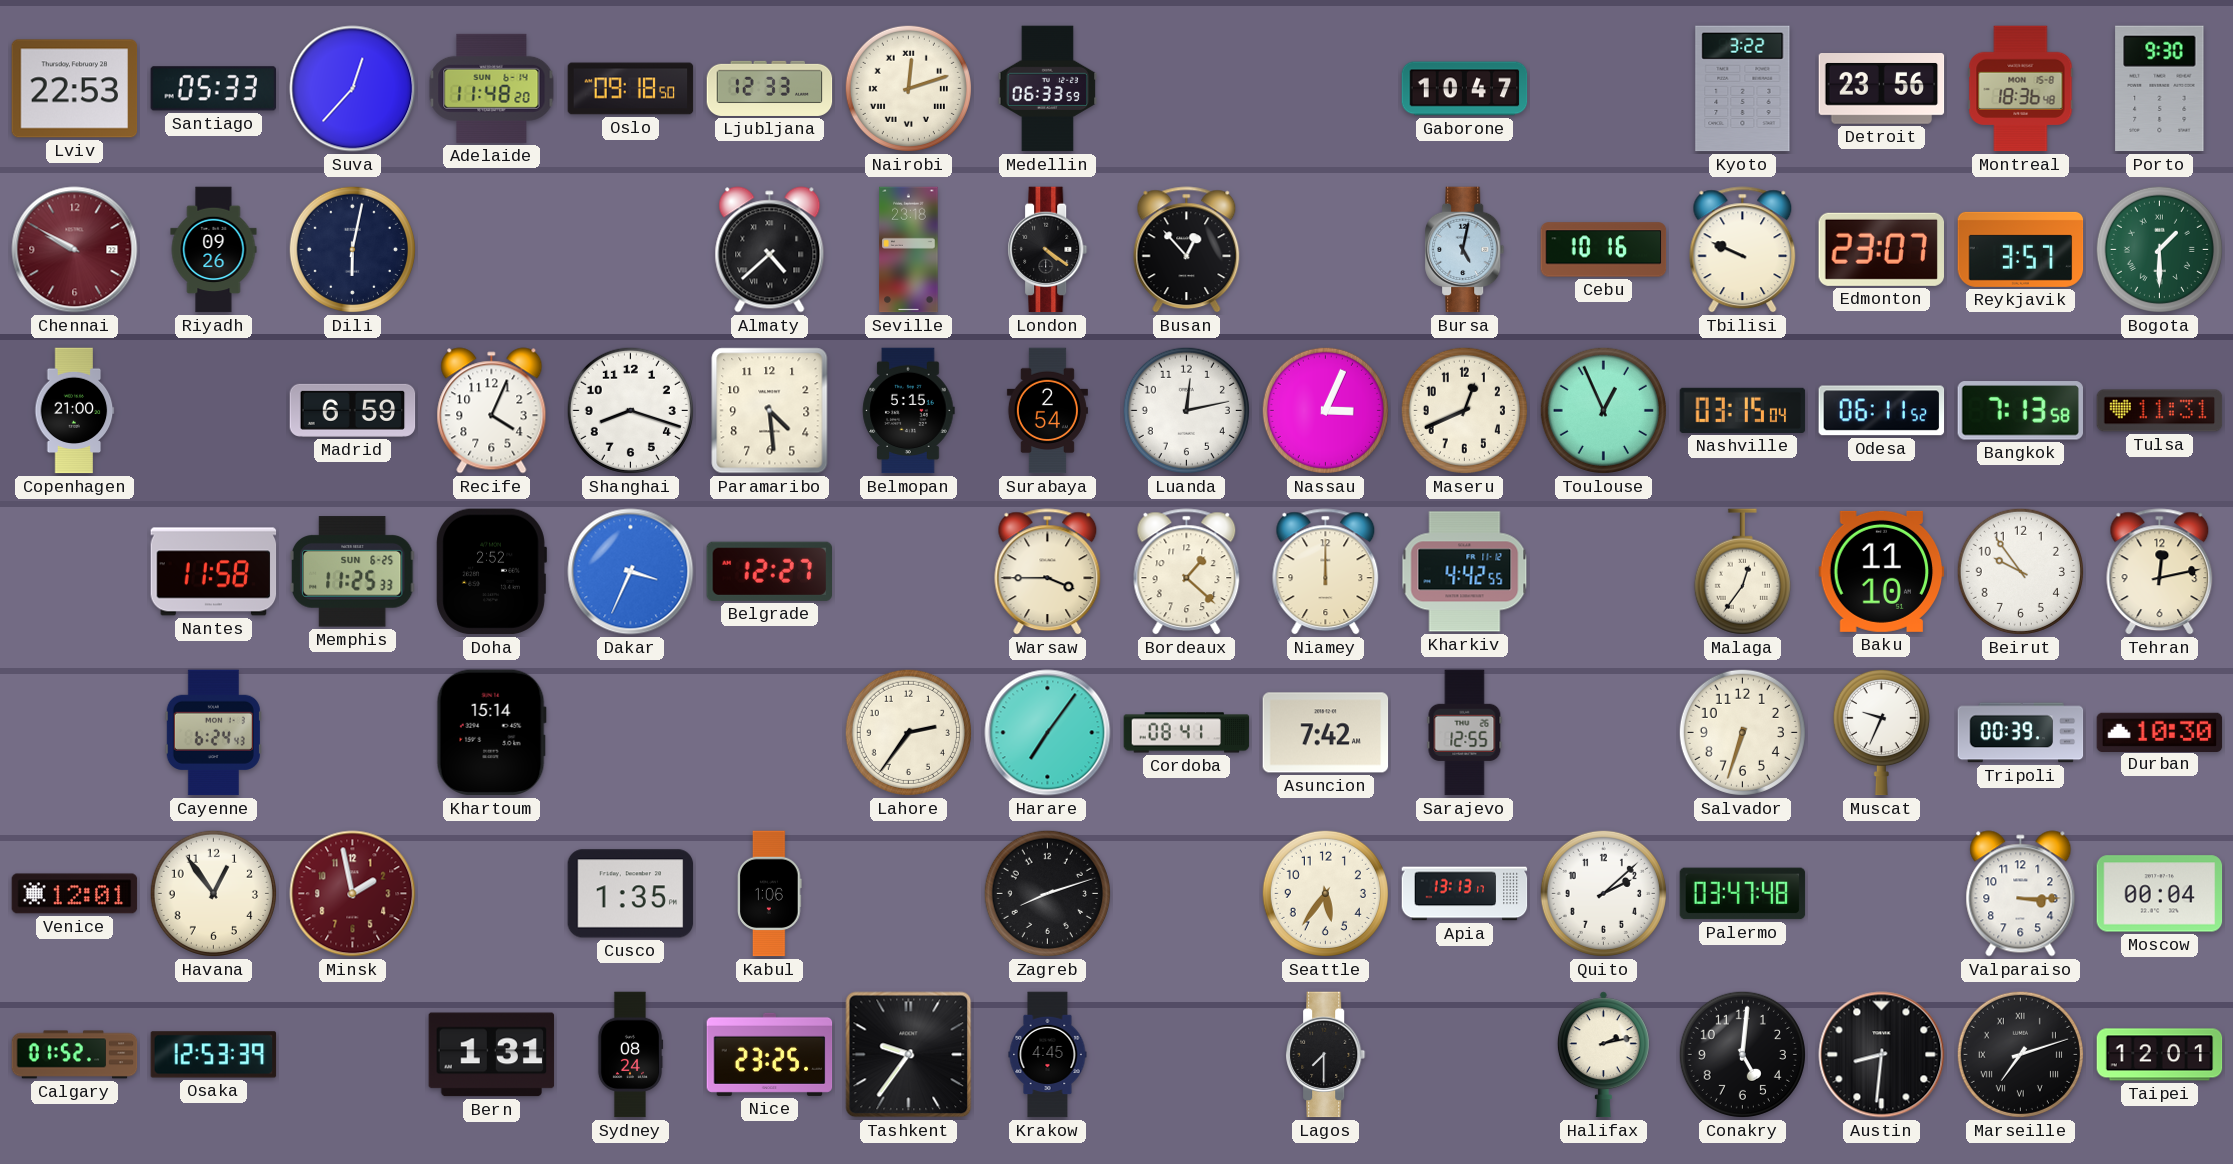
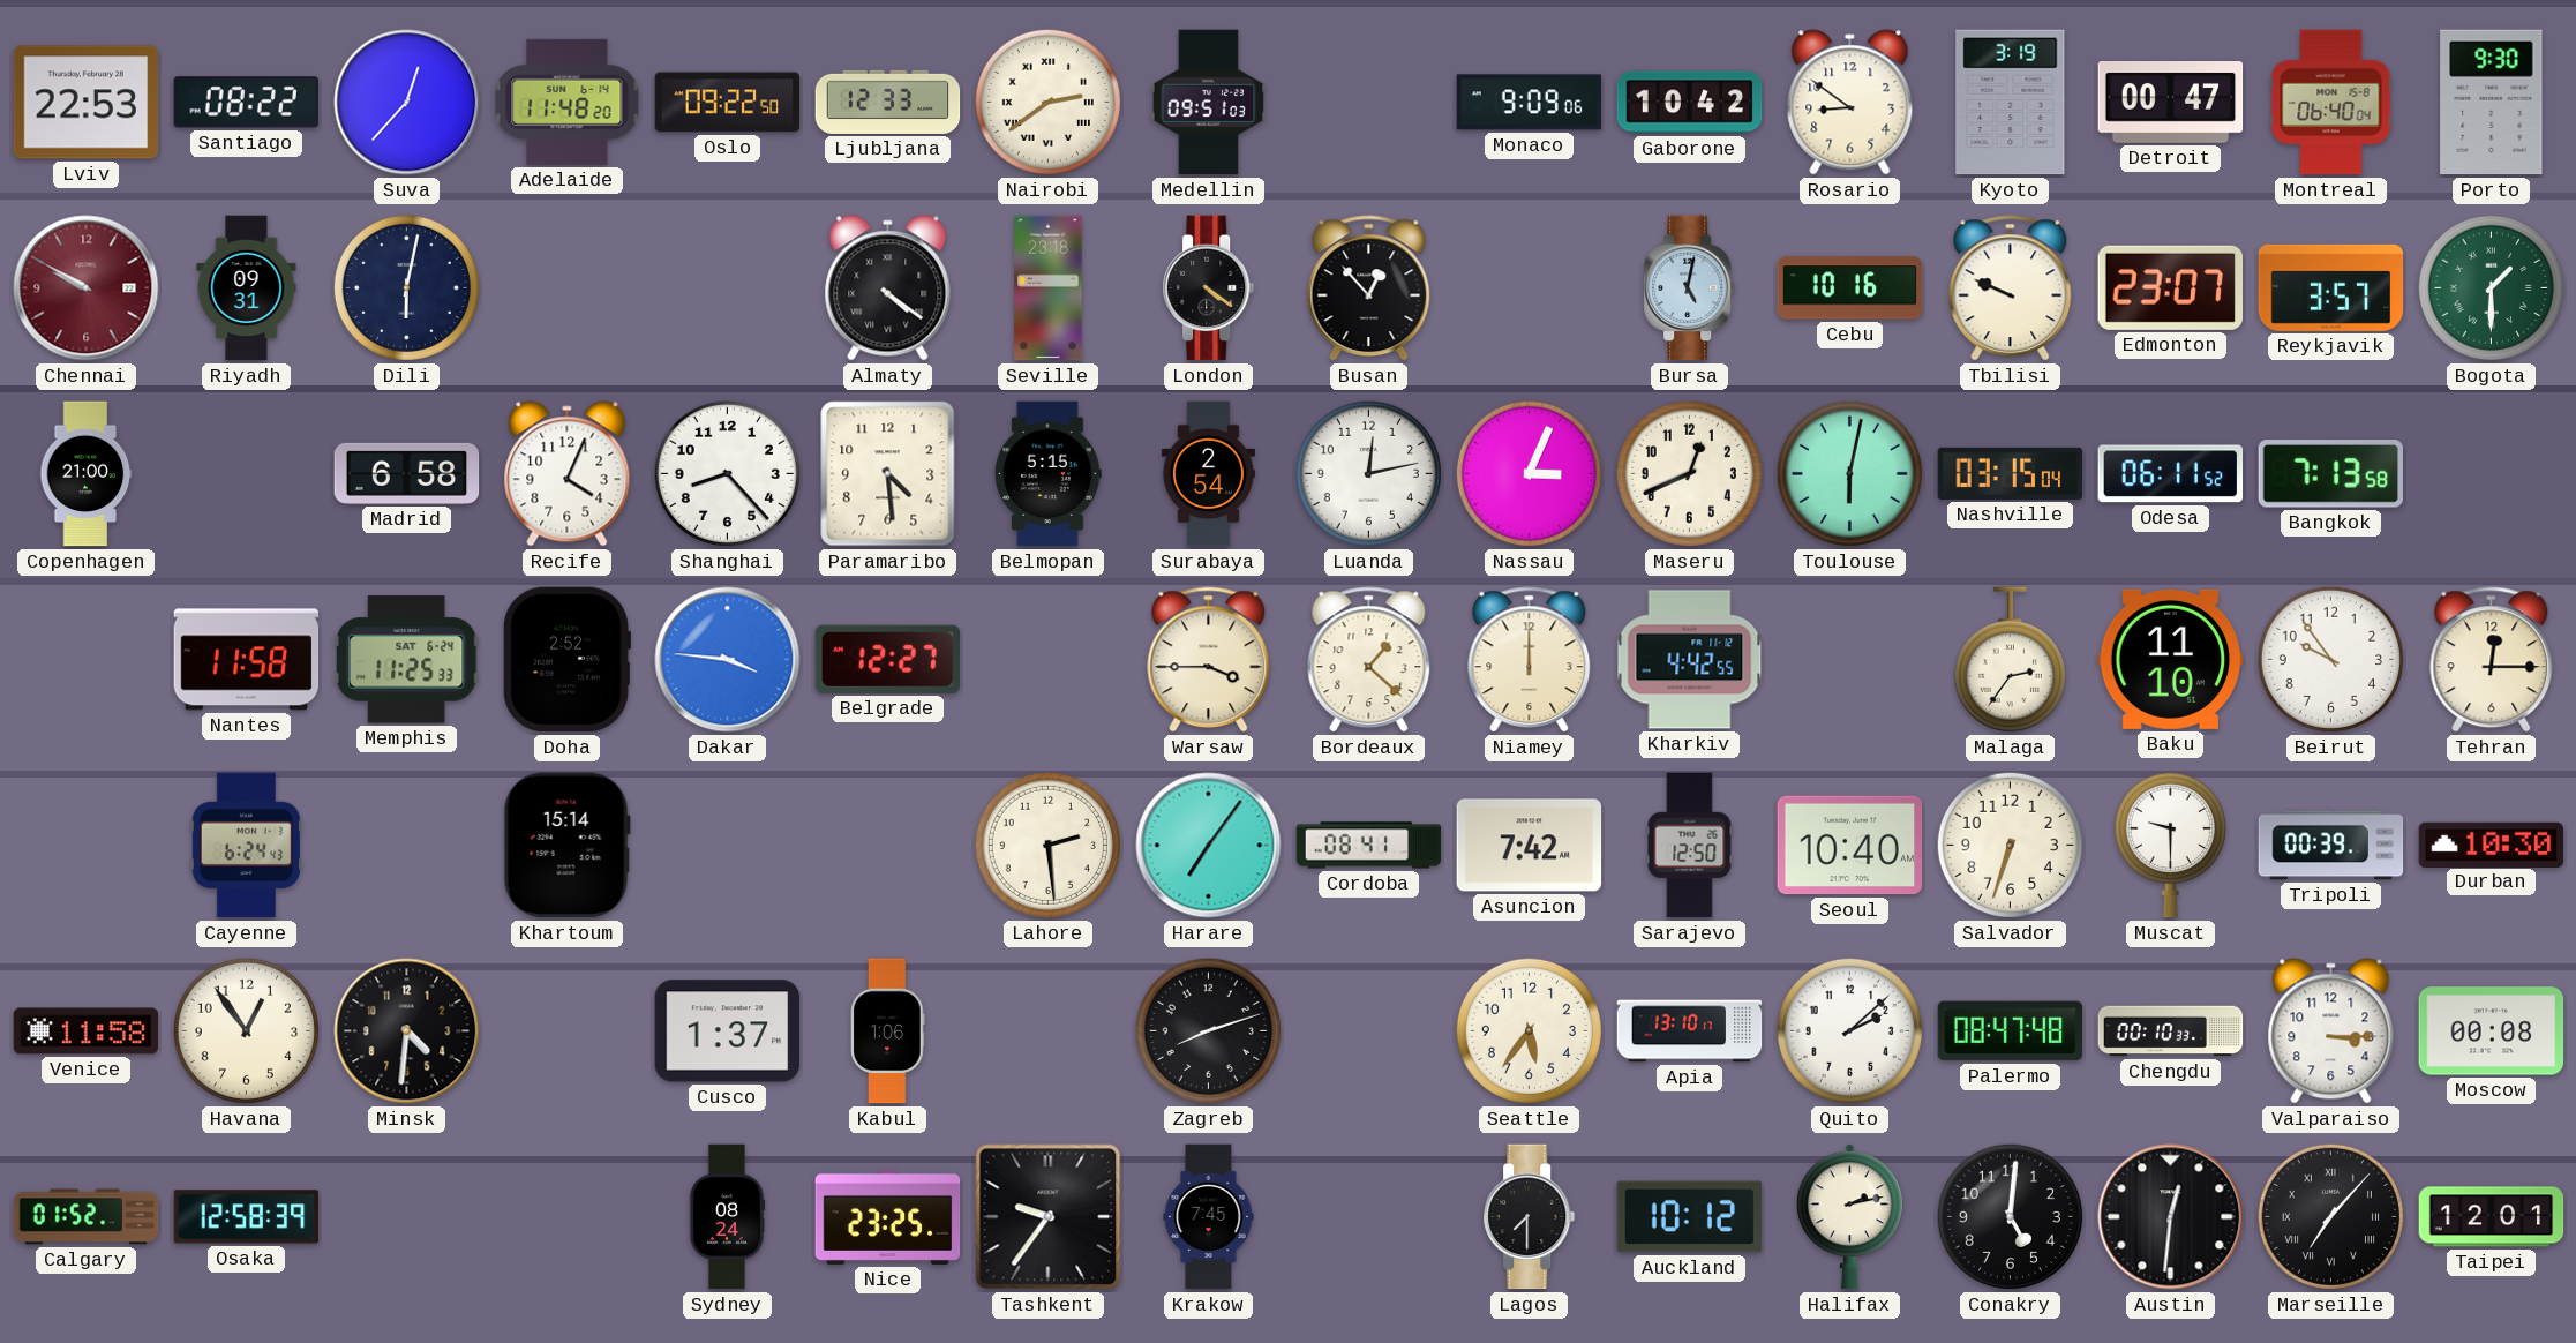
Santiago: 05:33 -> 08:22
Oslo: 09:18 -> 09:22
Nairobi: 12:12 -> 2:39
Medellin: 06:33 -> 09:51
Monaco: none -> 9:09
Gaborone: 10:47 -> 10:42
Rosario: none -> 8:51
Kyoto: 3:22 -> 3:19
Detroit: 23:56 -> 00:47
Montreal: 18:36 -> 06:40
Riyadh: 09:26 -> 09:31
Almaty: 4:38 -> 4:21
Madrid: 6:59 -> 6:58
Shanghai: 8:18 -> 8:23
Toulouse: 12:56 -> 6:02
Tulsa: 11:31 -> none
Memphis date: SUN 6-25 -> SAT 6-24
Dakar: 3:34 -> 3:46
Malaga: 12:36 -> 2:36
Tehran: 12:13 -> 12:15
Lahore: 2:36 -> 2:29
Sarajevo: 12:55 -> 12:50
Seoul: none -> 10:40
Muscat: 9:34 -> 9:30
Venice: 12:01 -> 11:58
Minsk: 1:58 -> 4:31
Minsk dial: burgundy -> black
Cusco: 1:35 -> 1:37
Apia: 13:13 -> 13:10
Palermo: 03:47 -> 08:47
Chengdu: none -> 00:10
Moscow: 00:04 -> 00:08
Osaka: 12:53 -> 12:58
Bern: 1:31 -> none
Krakow: 4:45 -> 7:45
Auckland: none -> 10:12
Austin: 8:31 -> 12:31
Marseille: 7:12 -> 7:07
